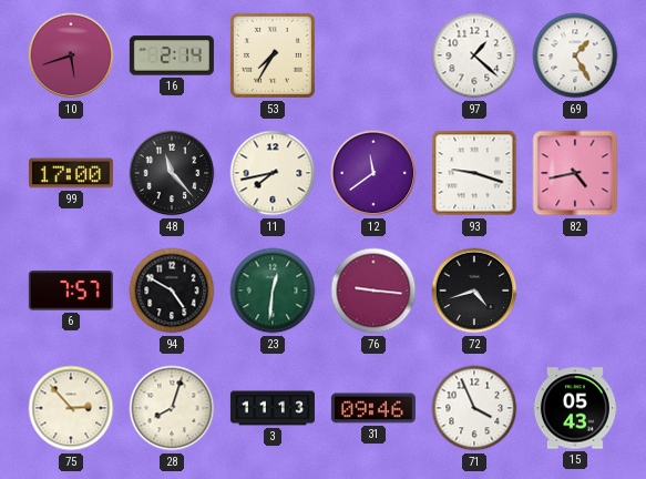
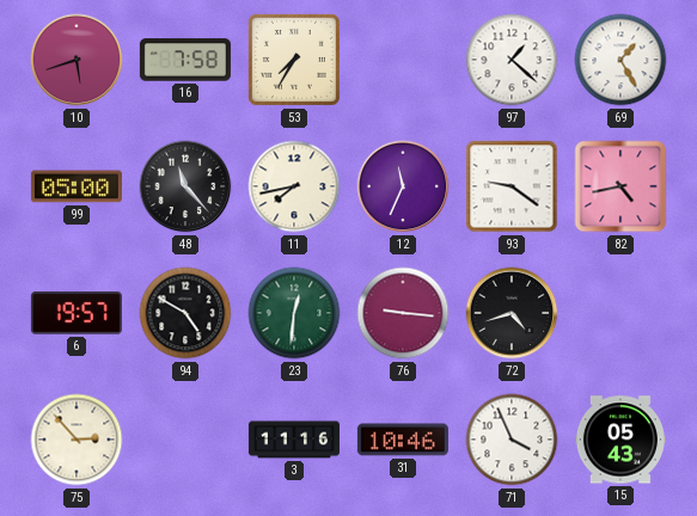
16: 2:14 -> 7:58
99: 17:00 -> 05:00
12: 11:39 -> 11:34
93: 9:18 -> 9:21
6: 7:57 -> 19:57
28: 8:03 -> none
3: 11:13 -> 11:16
31: 09:46 -> 10:46
